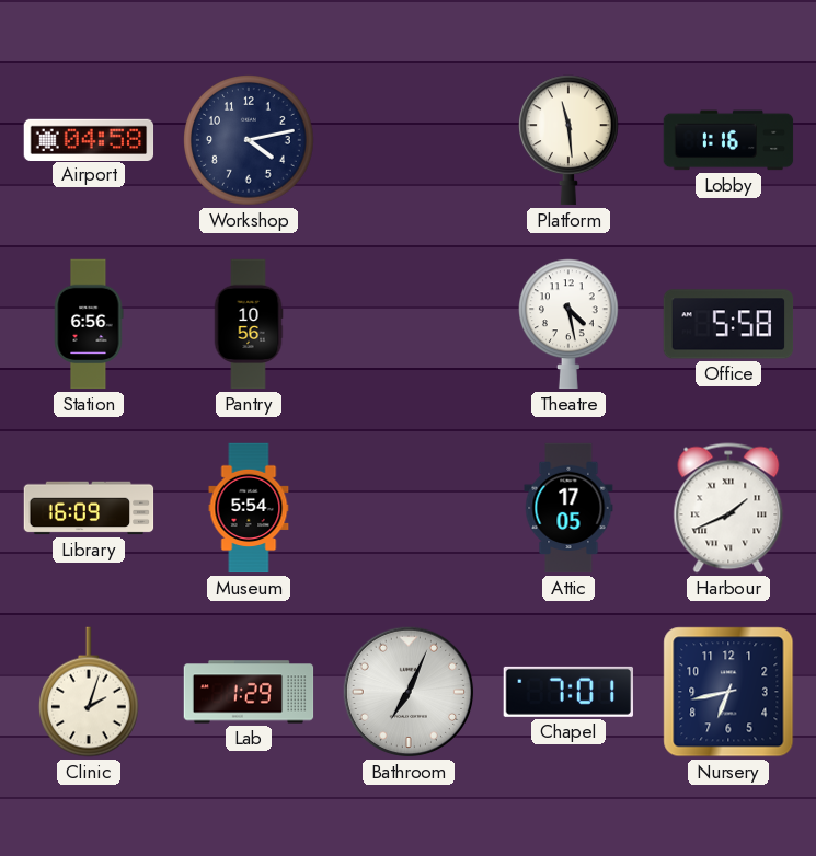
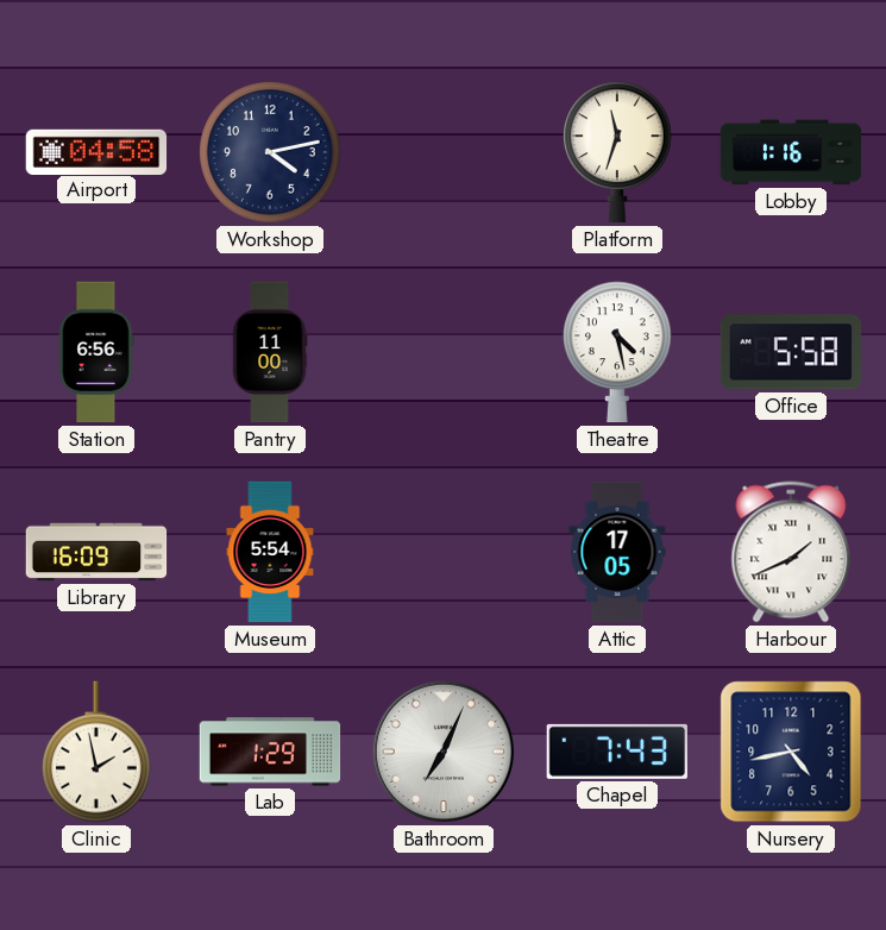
Platform: 11:29 -> 11:33
Pantry: 10:56 -> 11:00
Clinic: 2:03 -> 1:58
Chapel: 7:01 -> 7:43
Nursery: 6:43 -> 4:43
